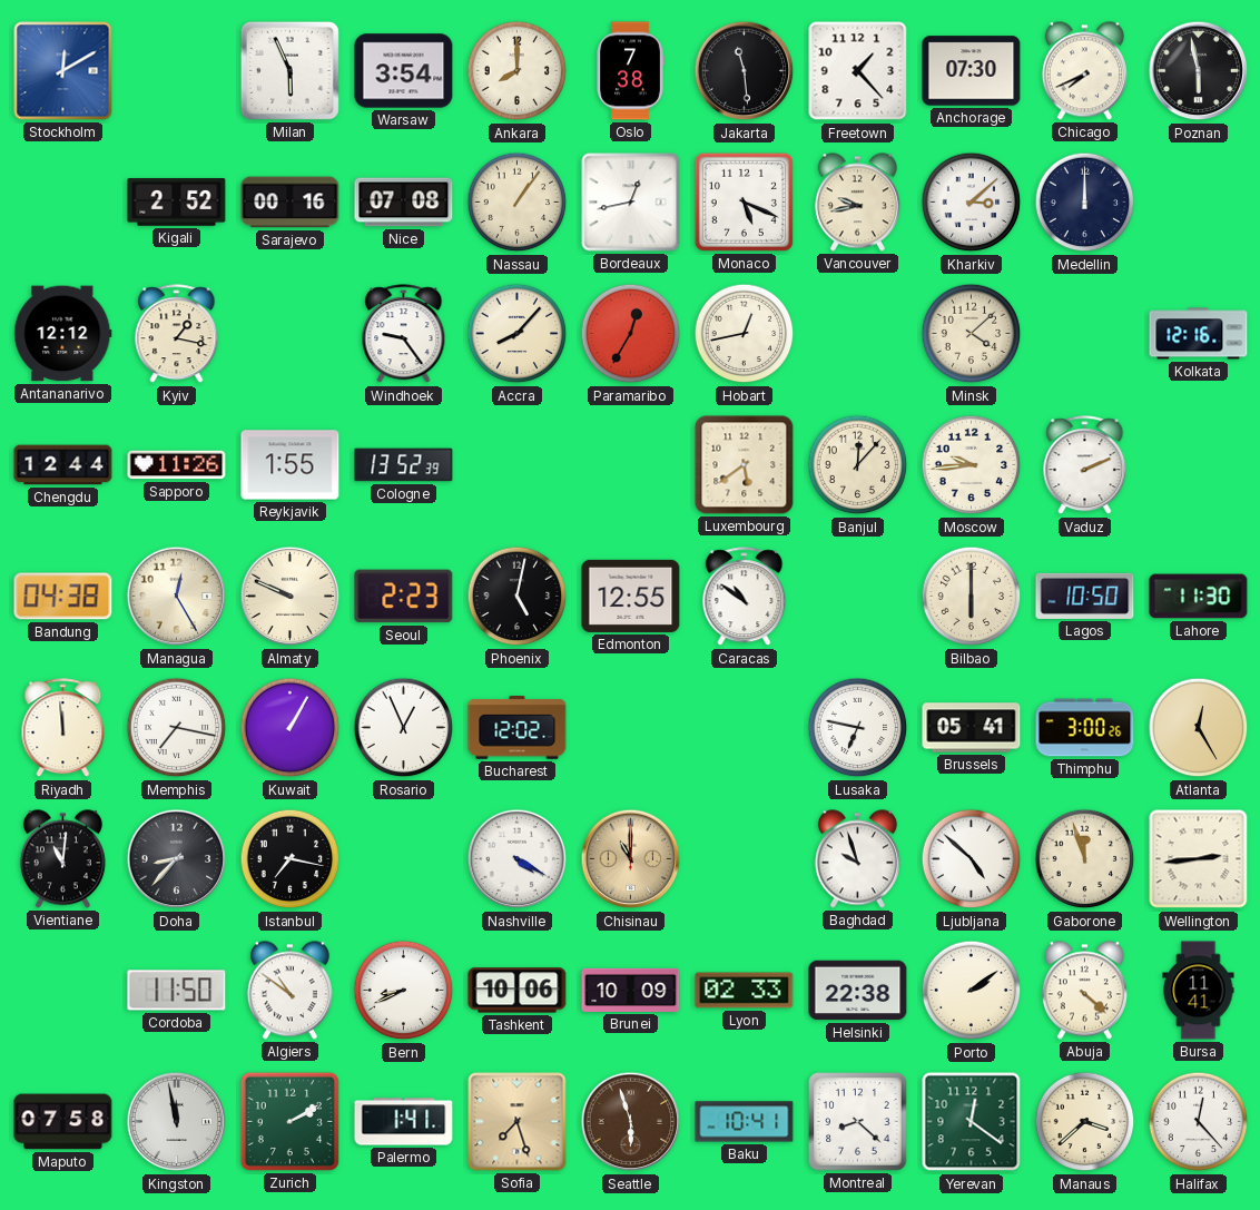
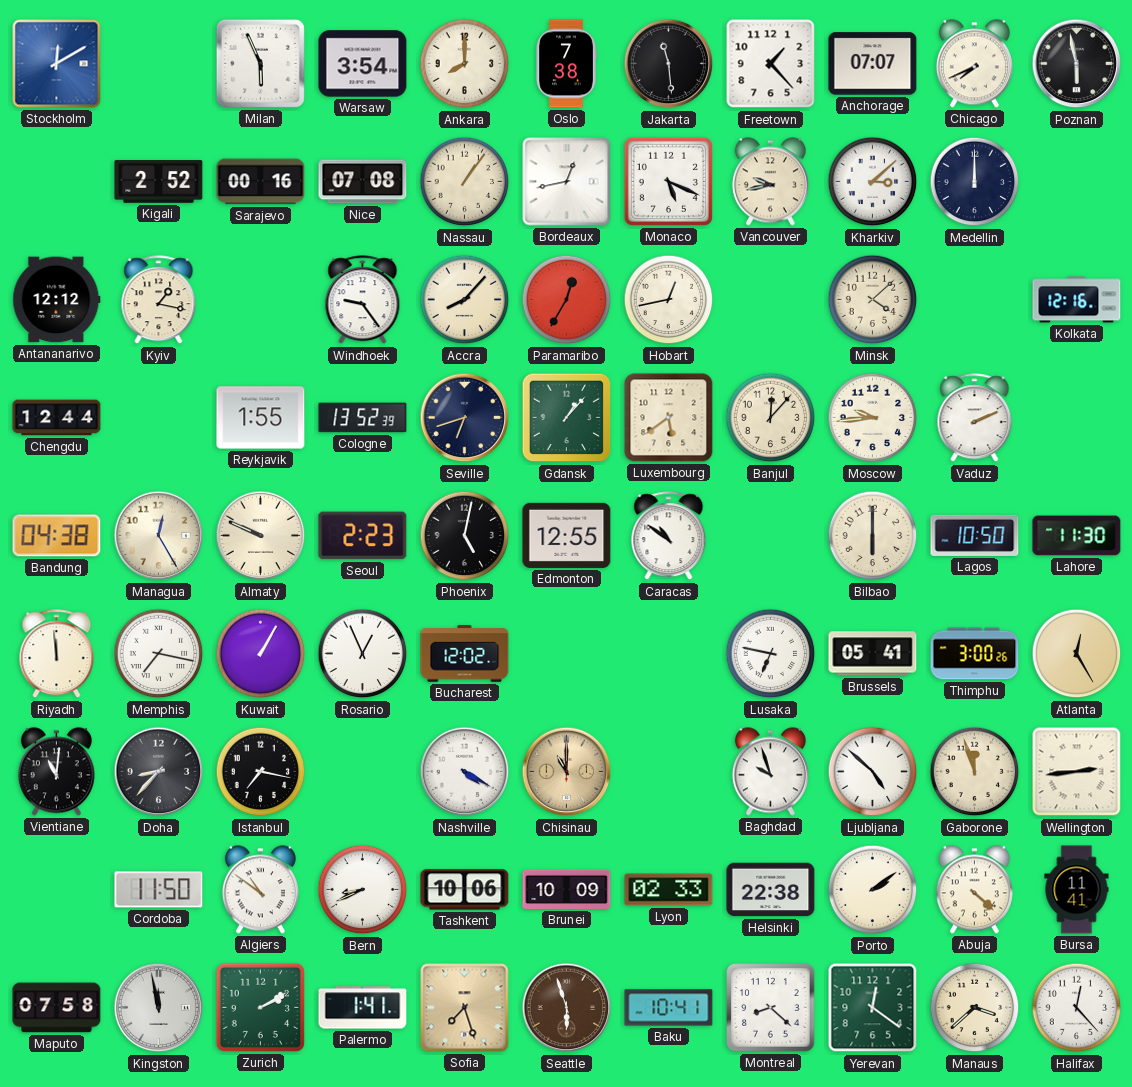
Anchorage: 07:30 -> 07:07
Sapporo: 11:26 -> none
Seville: none -> 6:42
Gdansk: none -> 1:07
